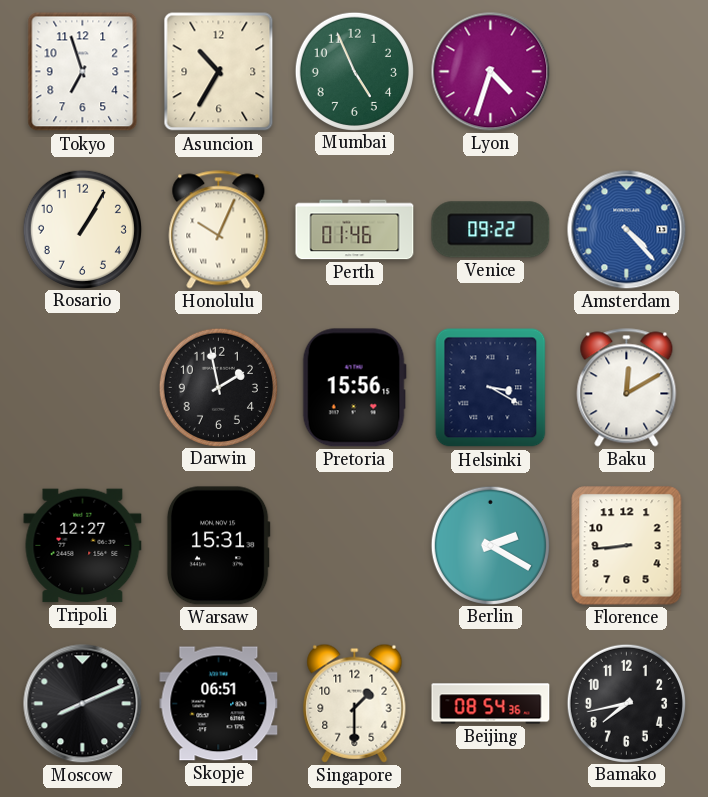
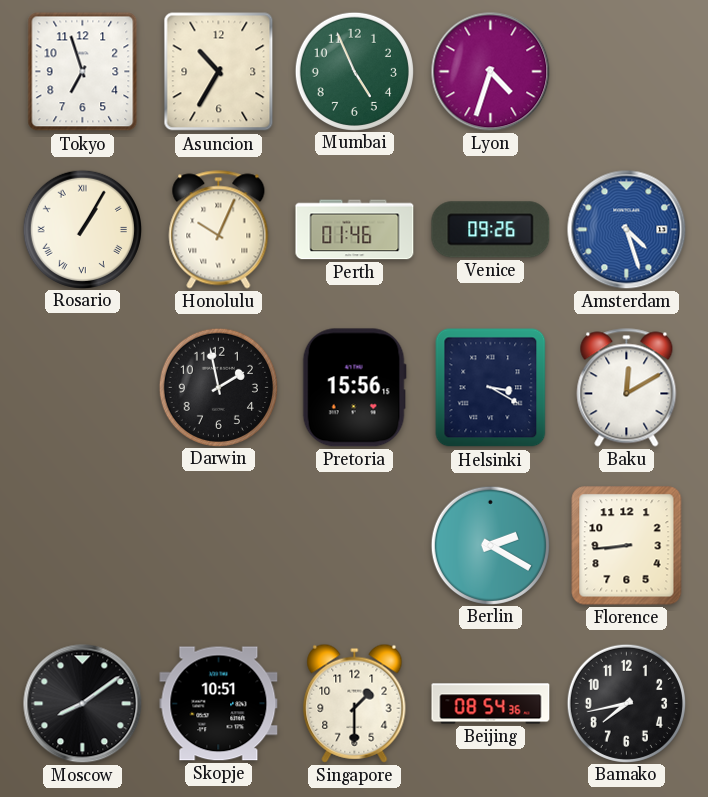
Rosario numerals: Arabic -> Roman
Venice: 09:22 -> 09:26
Amsterdam: 4:23 -> 4:27
Tripoli: 12:27 -> none
Warsaw: 15:31 -> none
Moscow: 8:11 -> 8:09
Skopje: 06:51 -> 10:51
